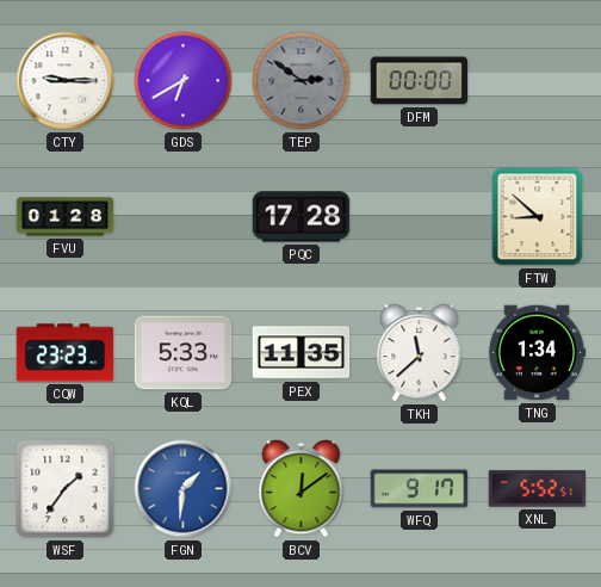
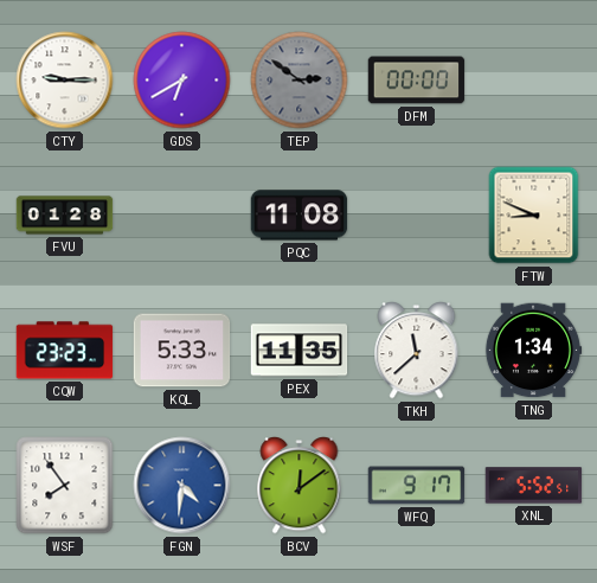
PQC: 17:28 -> 11:08
FTW: 8:52 -> 8:49
WSF: 1:36 -> 7:54
FGN: 1:31 -> 4:31
